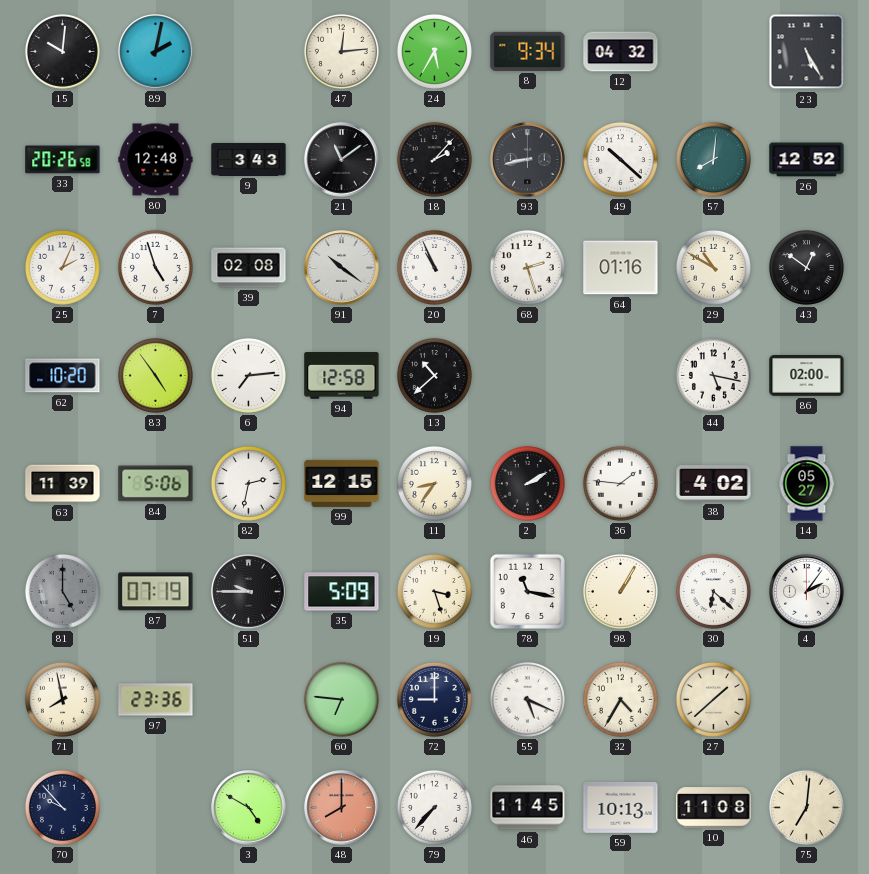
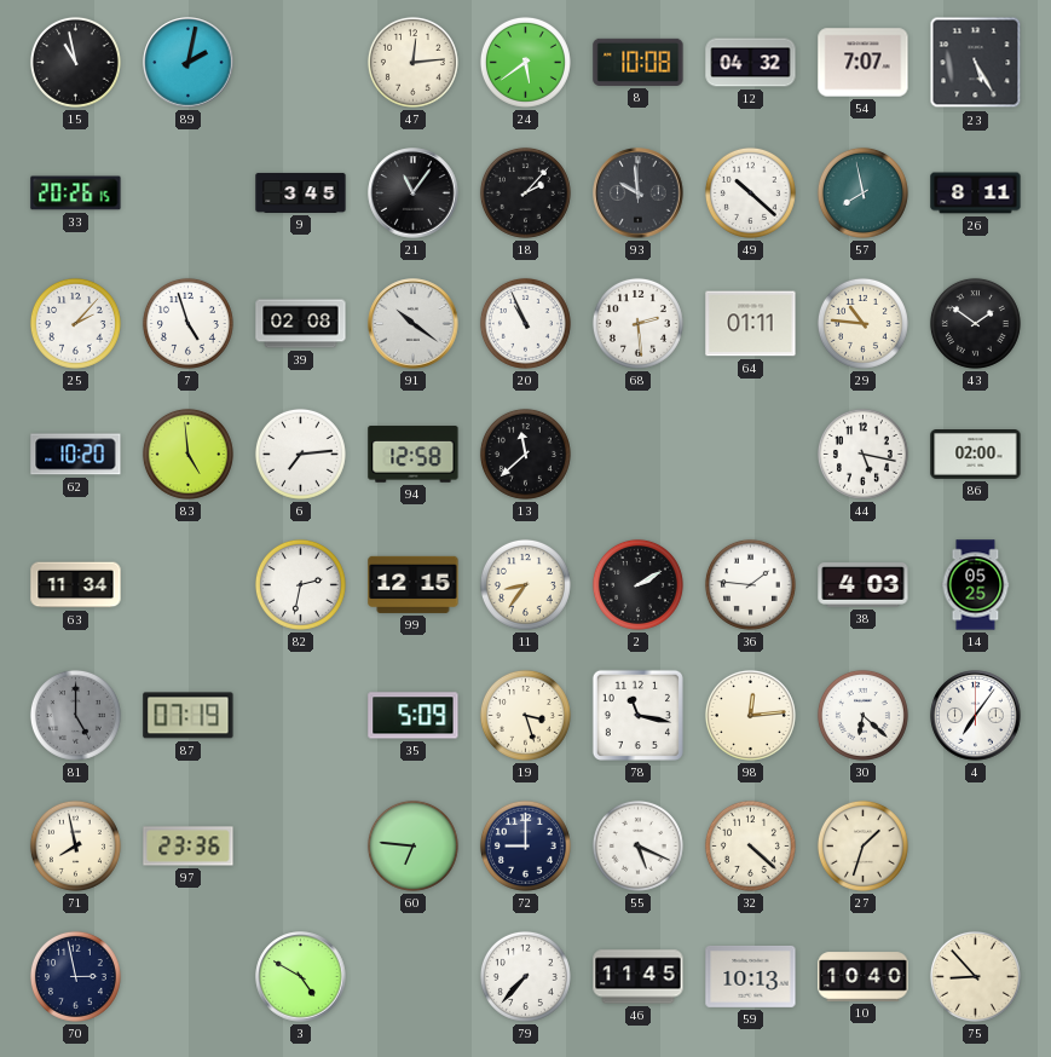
15: 10:01 -> 10:58
24: 5:35 -> 5:39
8: 9:34 -> 10:08
54: none -> 7:07
33: 20:26:58 -> 20:26:15
80: 12:48 -> none
9: 3:43 -> 3:45
21: 11:09 -> 11:06
93: 8:43 -> 9:59
57: 8:01 -> 7:58
26: 12:52 -> 8:11
25: 2:04 -> 2:07
68: 2:27 -> 2:29
64: 01:16 -> 01:11
29: 10:50 -> 10:46
43: 12:51 -> 1:51
83: 4:54 -> 4:59
13: 10:38 -> 11:38
63: 11:39 -> 11:34
84: 5:06 -> none
38: 4:02 -> 4:03
14: 05:27 -> 05:25
51: 9:45 -> none
98: 1:05 -> 12:14
4: 2:06 -> 7:06
32: 4:35 -> 4:22
27: 1:38 -> 1:33
70: 9:53 -> 2:58
48: 8:00 -> none
10: 11:08 -> 10:40
75: 7:01 -> 8:53
